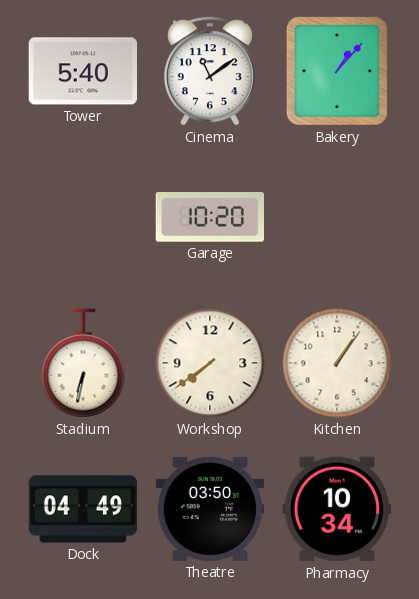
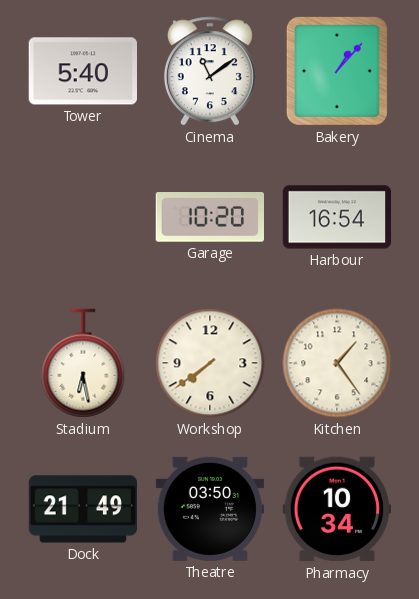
Harbour: none -> 16:54
Stadium: 6:32 -> 6:28
Kitchen: 1:06 -> 1:24
Dock: 04:49 -> 21:49
